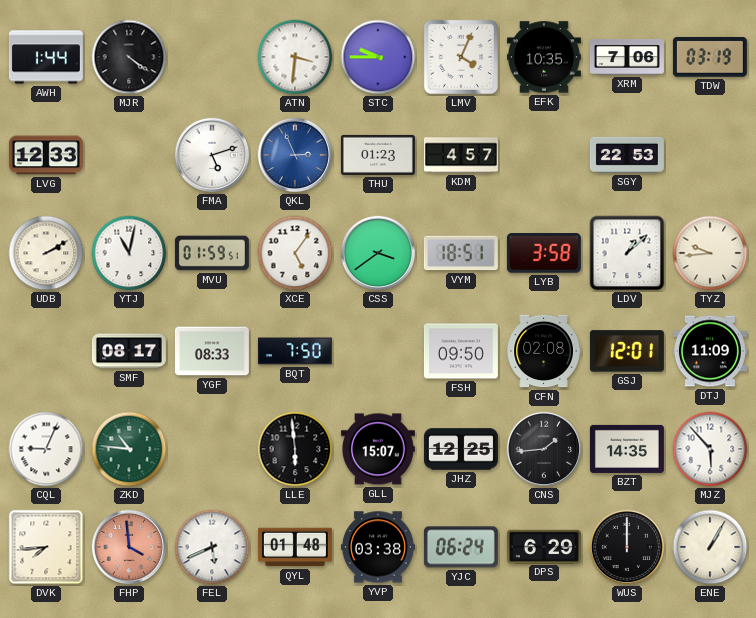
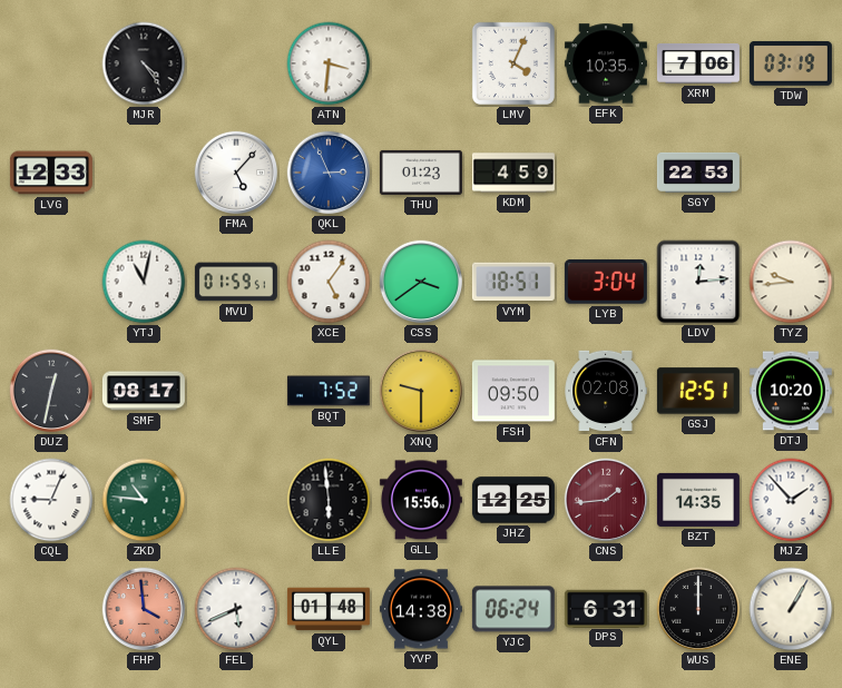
AWH: 1:44 -> none
MJR: 4:21 -> 4:24
STC: 9:45 -> none
FMA: 5:12 -> 5:07
KDM: 4:57 -> 4:59
UDB: 2:10 -> none
LYB: 3:58 -> 3:04
LDV: 1:08 -> 12:14
DUZ: none -> 12:32
YGF: 08:33 -> none
BQT: 7:50 -> 7:52
XNQ: none -> 9:30
GSJ: 12:01 -> 12:51
DTJ: 11:09 -> 10:20
GLL: 15:07 -> 15:56
CNS dial: black -> burgundy
MJZ: 5:53 -> 1:53
DVK: 7:44 -> none
YVP: 03:38 -> 14:38
DPS: 6:29 -> 6:31
